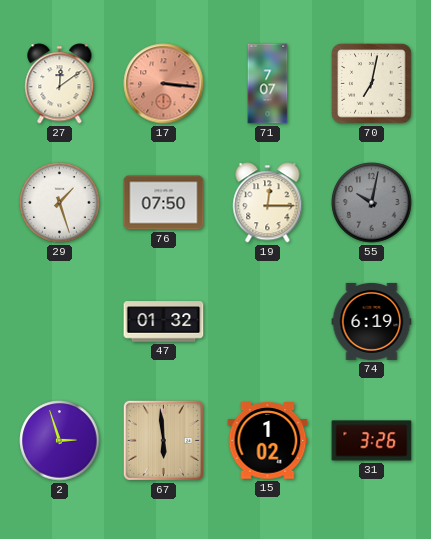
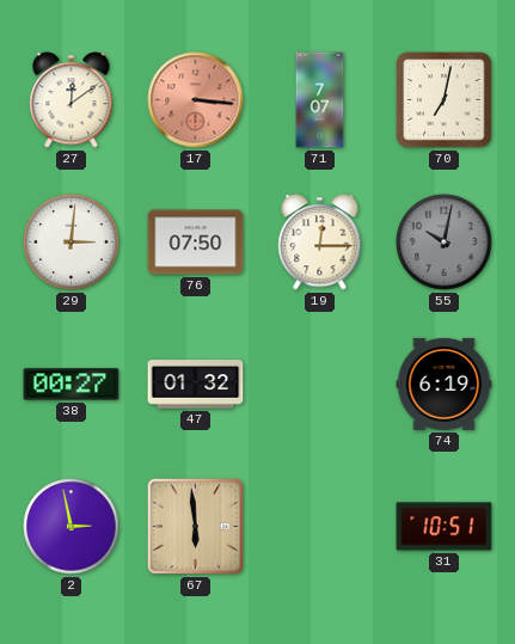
29: 1:27 -> 3:01
38: none -> 00:27
2: 2:57 -> 2:58
15: 1:02 -> none
31: 3:26 -> 10:51
